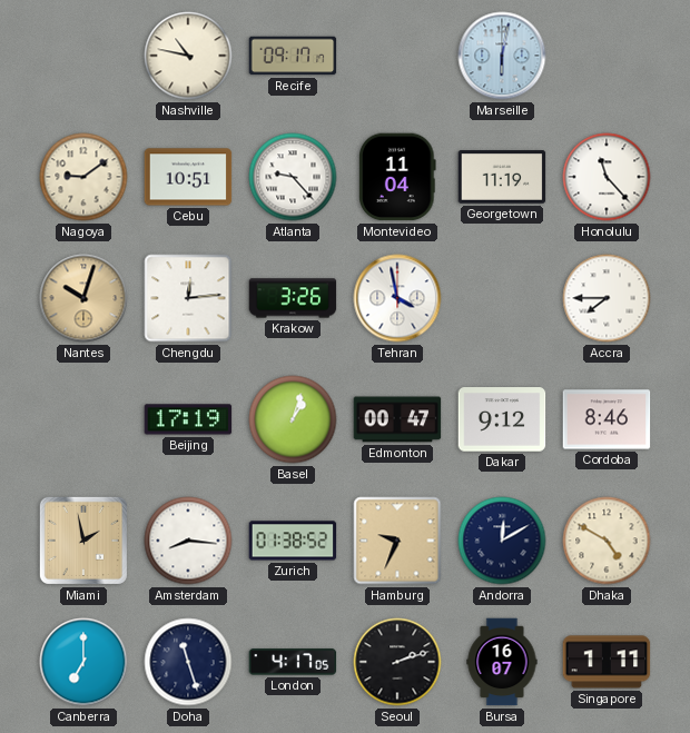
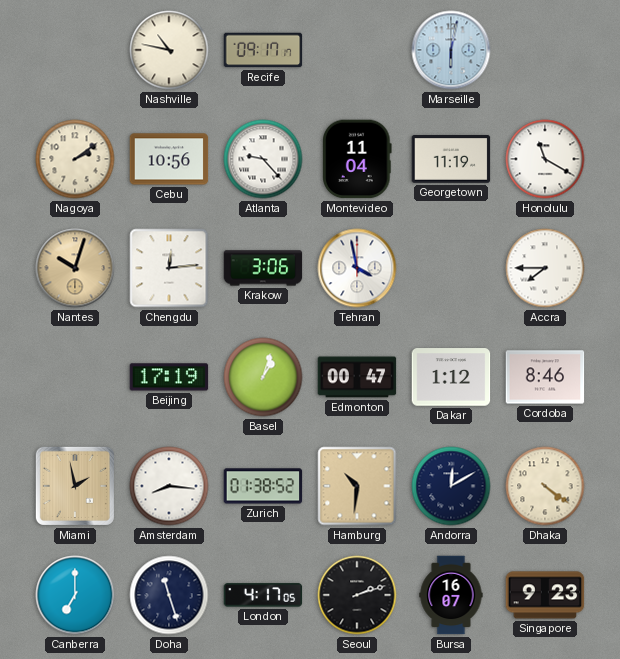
Nagoya: 9:09 -> 2:09
Cebu: 10:51 -> 10:56
Honolulu: 11:23 -> 11:20
Krakow: 3:26 -> 3:06
Dakar: 9:12 -> 1:12
Hamburg: 9:34 -> 10:31
Dhaka: 4:50 -> 4:21
Singapore: 1:11 -> 9:23
